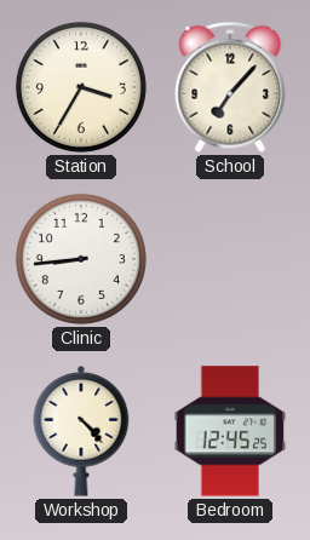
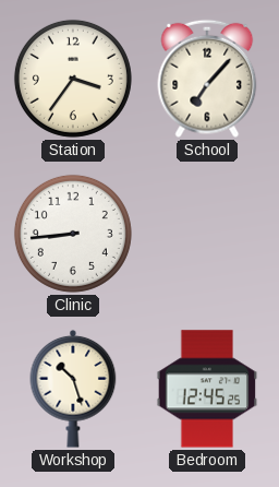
Station: 3:35 -> 3:36
Workshop: 4:23 -> 10:27
